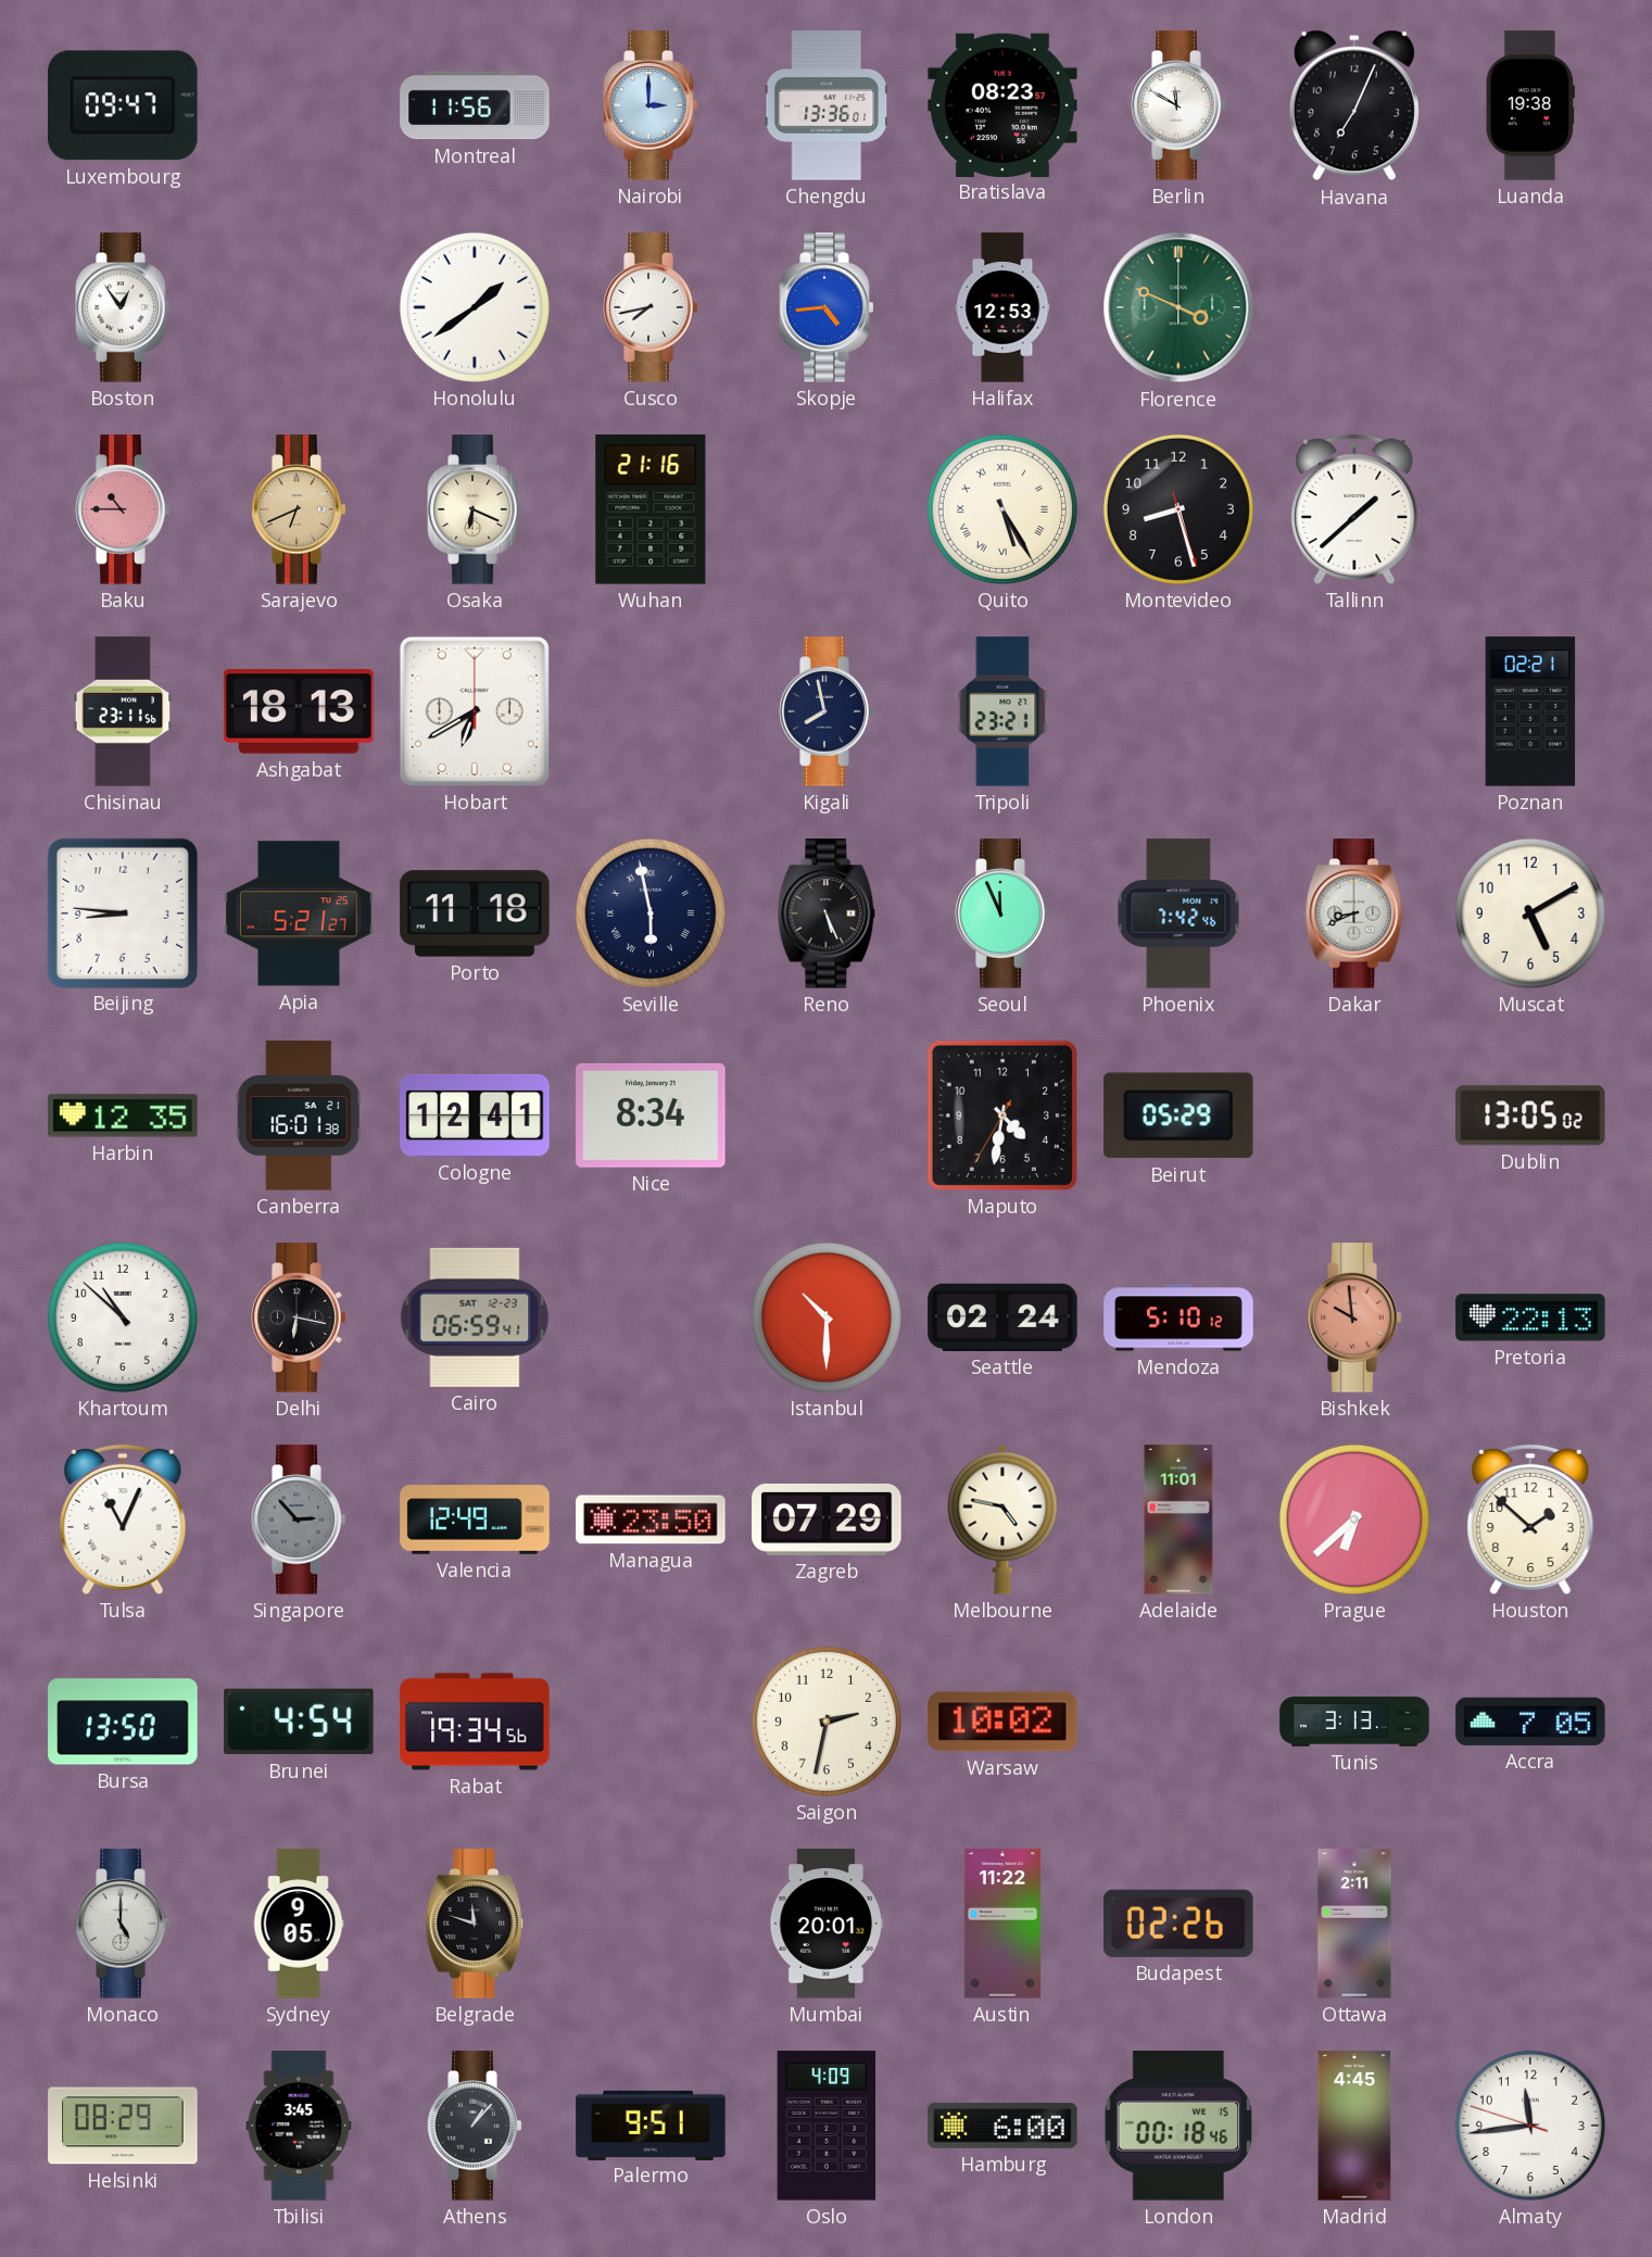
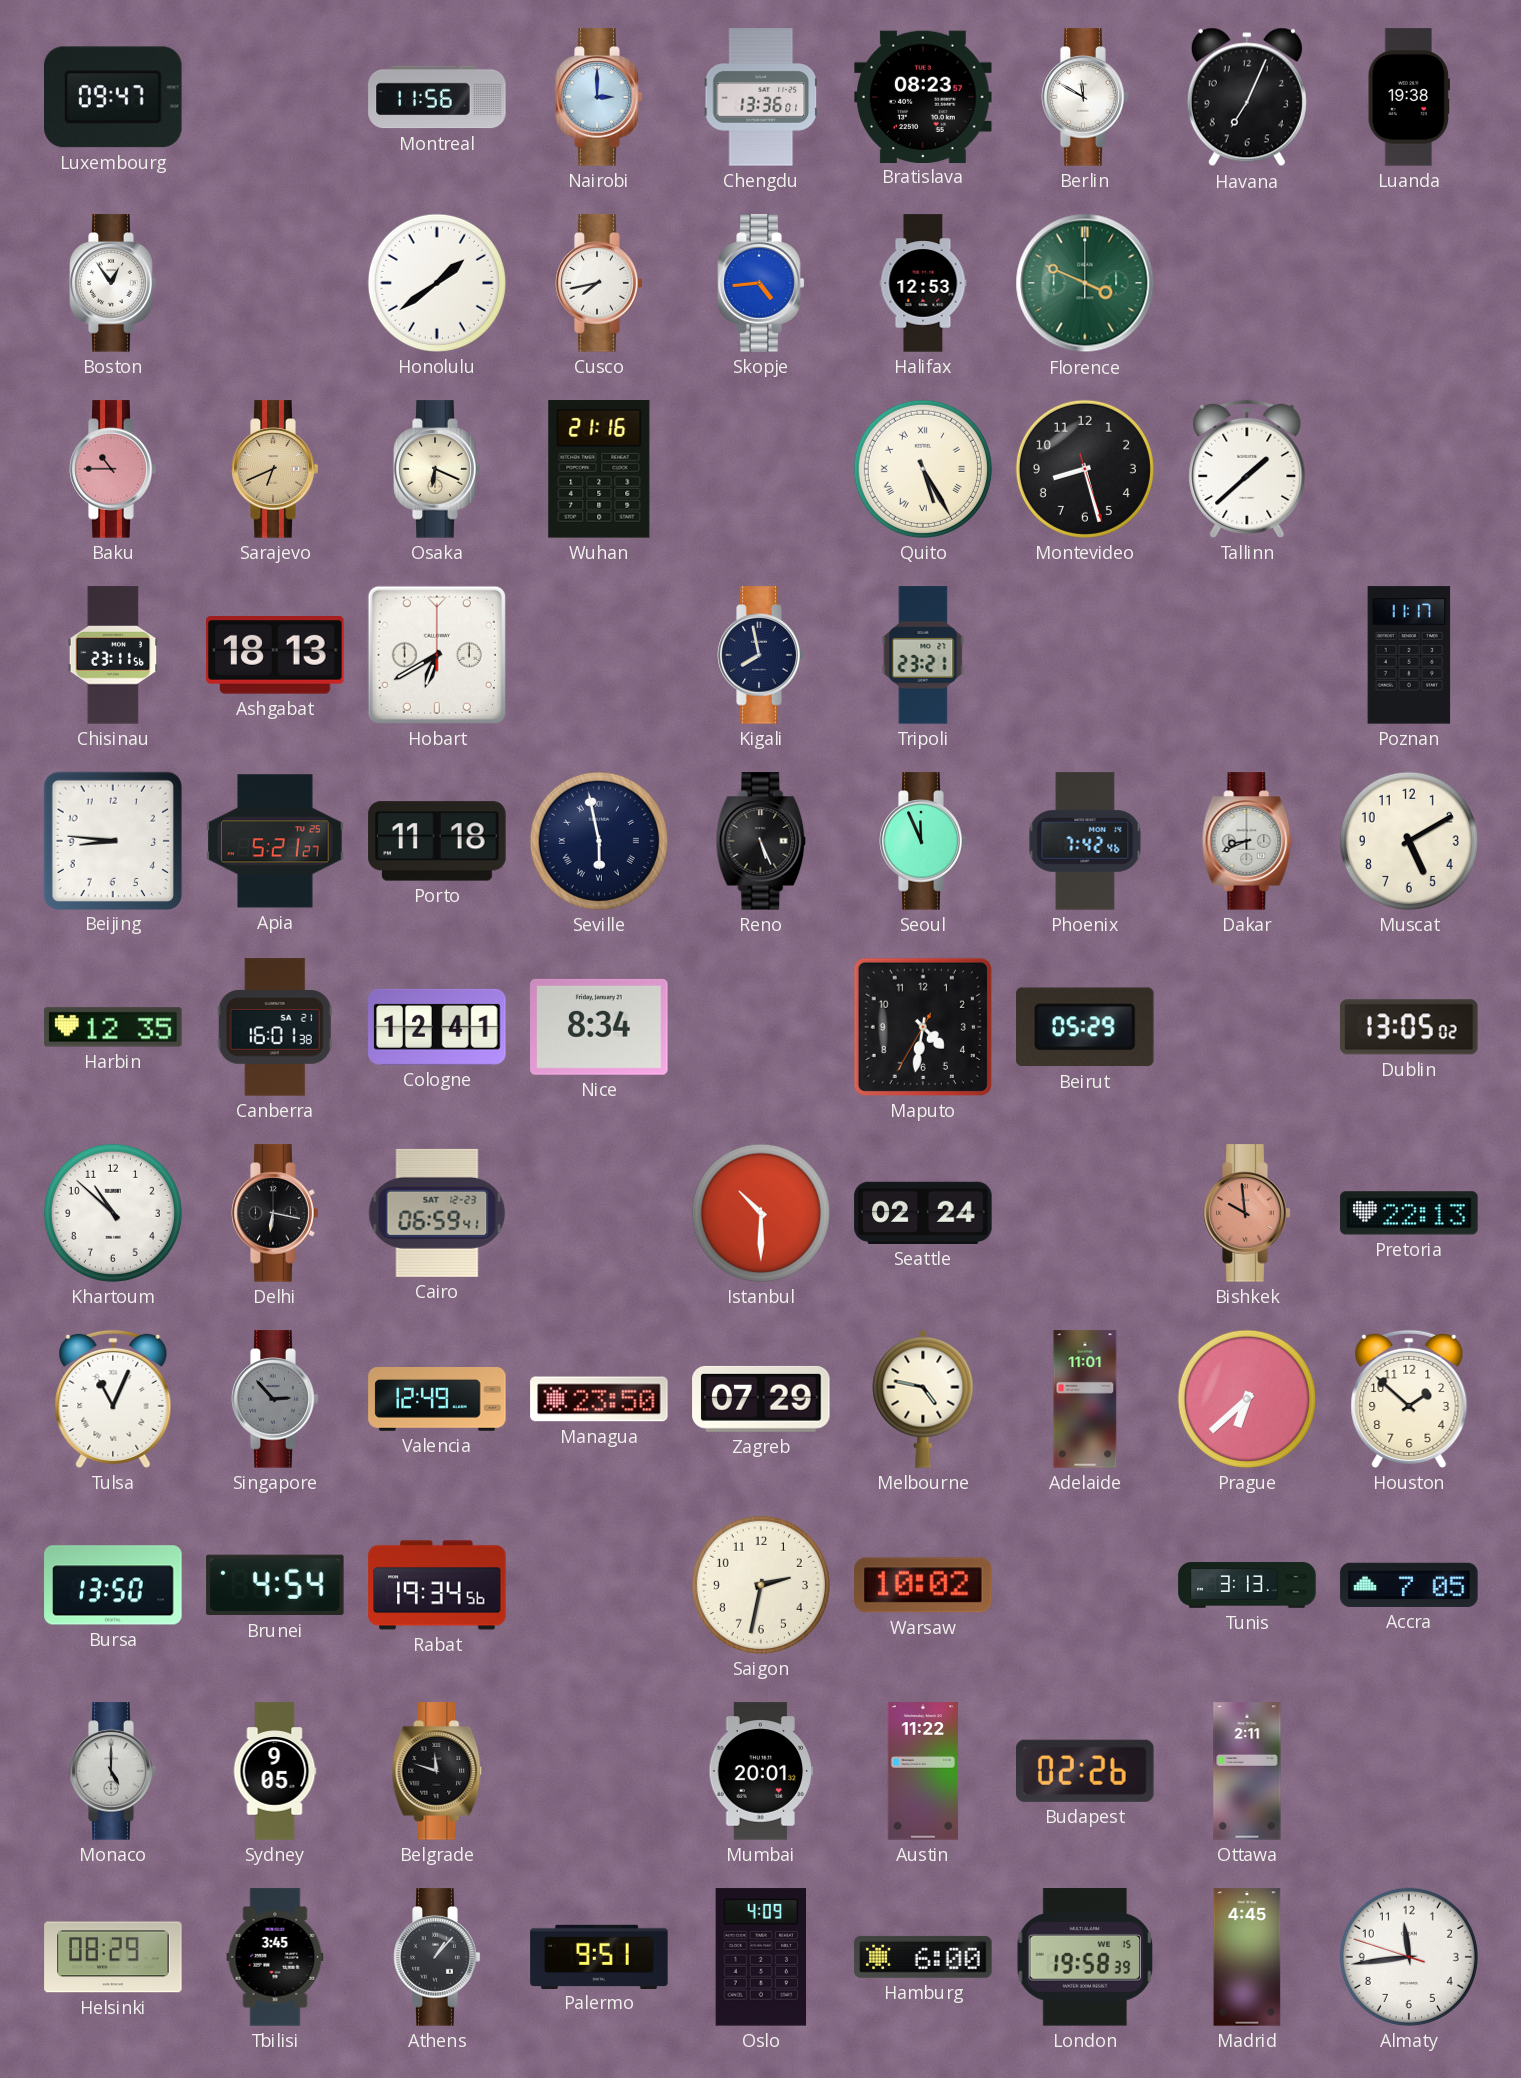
Poznan: 02:21 -> 11:17
Mendoza: 5:10 -> none
London: 00:18 -> 19:58
